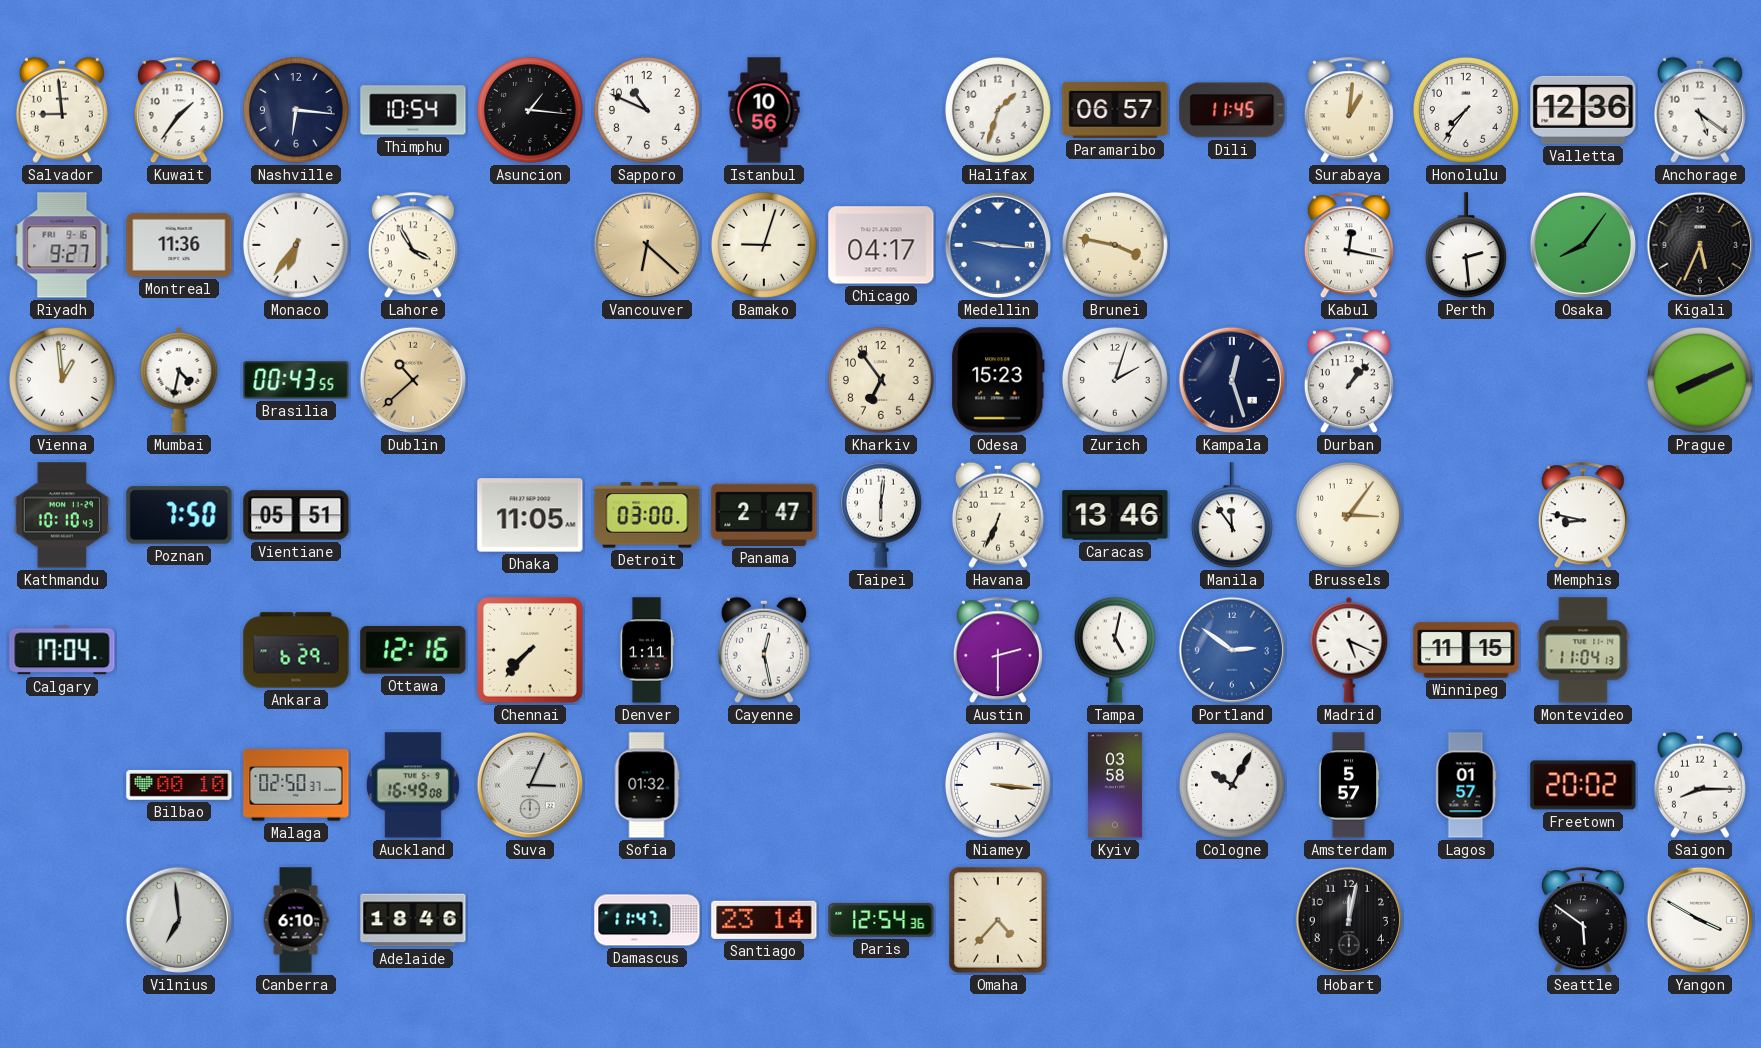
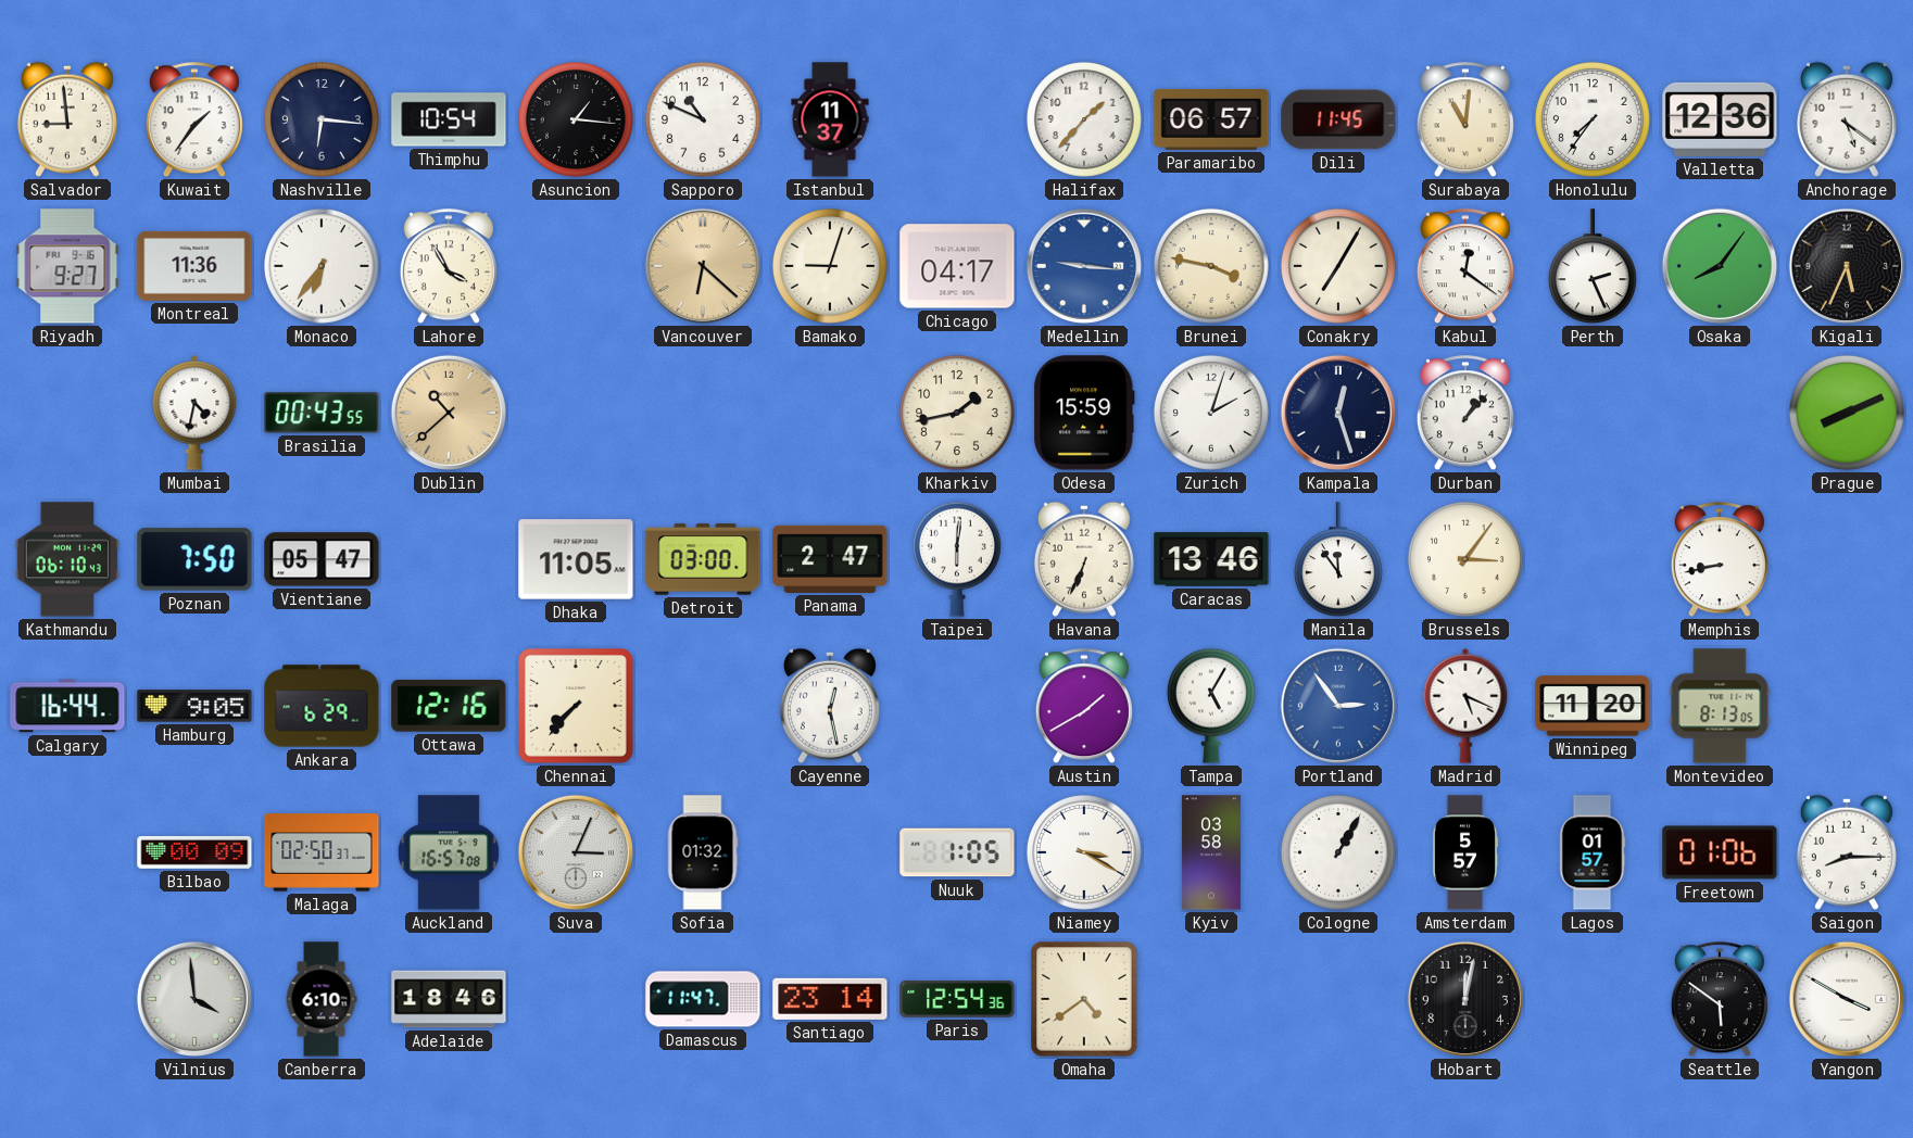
Istanbul: 10:56 -> 11:37
Halifax: 1:33 -> 1:37
Surabaya: 1:01 -> 11:01
Conakry: none -> 7:05
Kabul: 12:17 -> 12:21
Perth: 2:29 -> 2:26
Vienna: 12:59 -> none
Kharkiv: 6:54 -> 1:43
Odesa: 15:23 -> 15:59
Kathmandu: 10:10 -> 06:10
Vientiane: 05:51 -> 05:47
Memphis: 8:47 -> 8:43
Calgary: 17:04 -> 16:44
Hamburg: none -> 9:05
Denver: 1:11 -> none
Austin: 2:30 -> 1:40
Tampa: 5:02 -> 5:05
Portland: 2:51 -> 2:54
Winnipeg: 11:15 -> 11:20
Montevideo: 11:04 -> 8:13
Bilbao: 00:10 -> 00:09
Auckland: 16:49 -> 16:57
Nuuk: none -> 1:05
Niamey: 3:16 -> 3:20
Cologne: 10:05 -> 1:05
Freetown: 20:02 -> 01:06
Vilnius: 6:59 -> 3:59
Omaha: 4:37 -> 4:39
